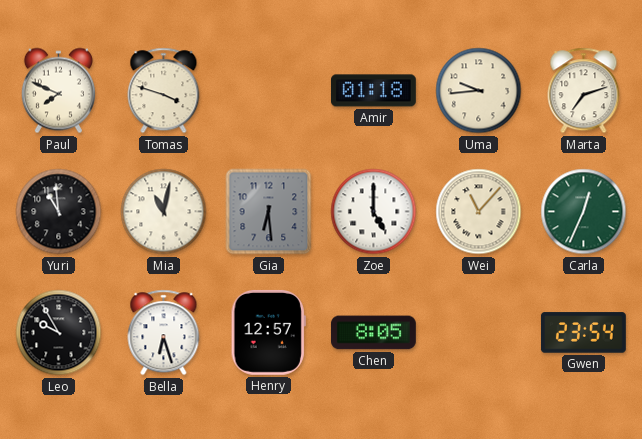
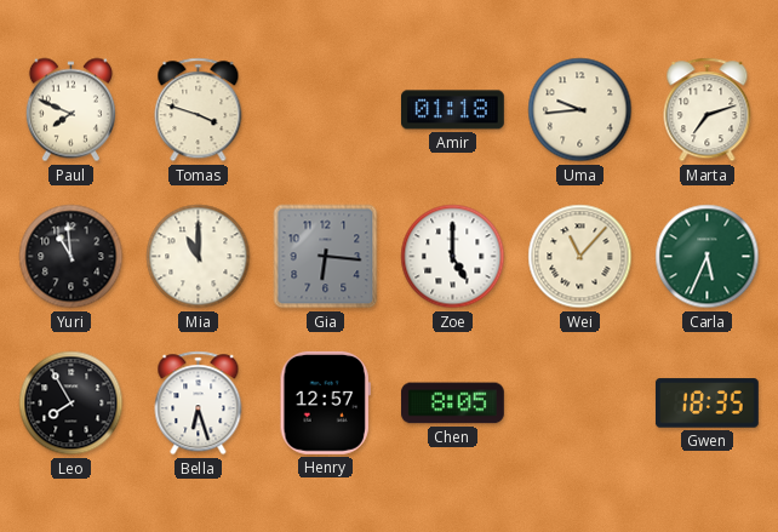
Mia: 11:02 -> 11:00
Gia: 6:29 -> 6:16
Carla: 12:34 -> 5:34
Leo: 9:55 -> 7:55
Gwen: 23:54 -> 18:35
